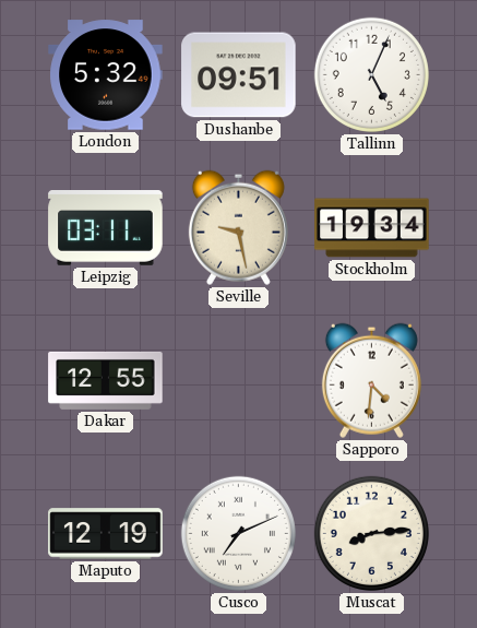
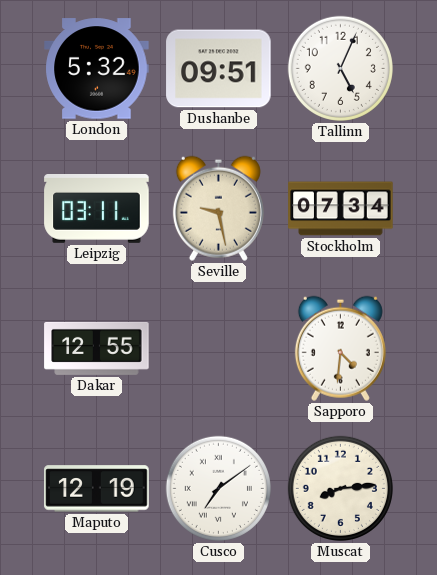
Stockholm: 19:34 -> 07:34
Cusco: 7:11 -> 7:09
